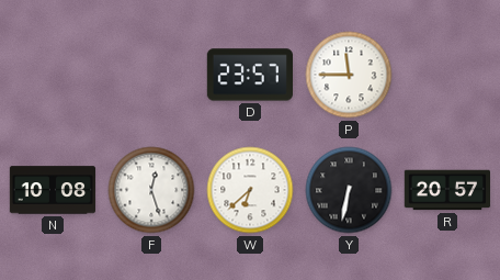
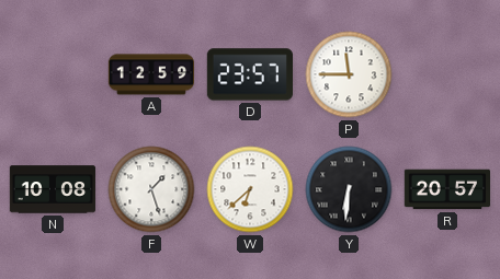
A: none -> 12:59
F: 12:27 -> 1:27
Y: 6:32 -> 6:31
